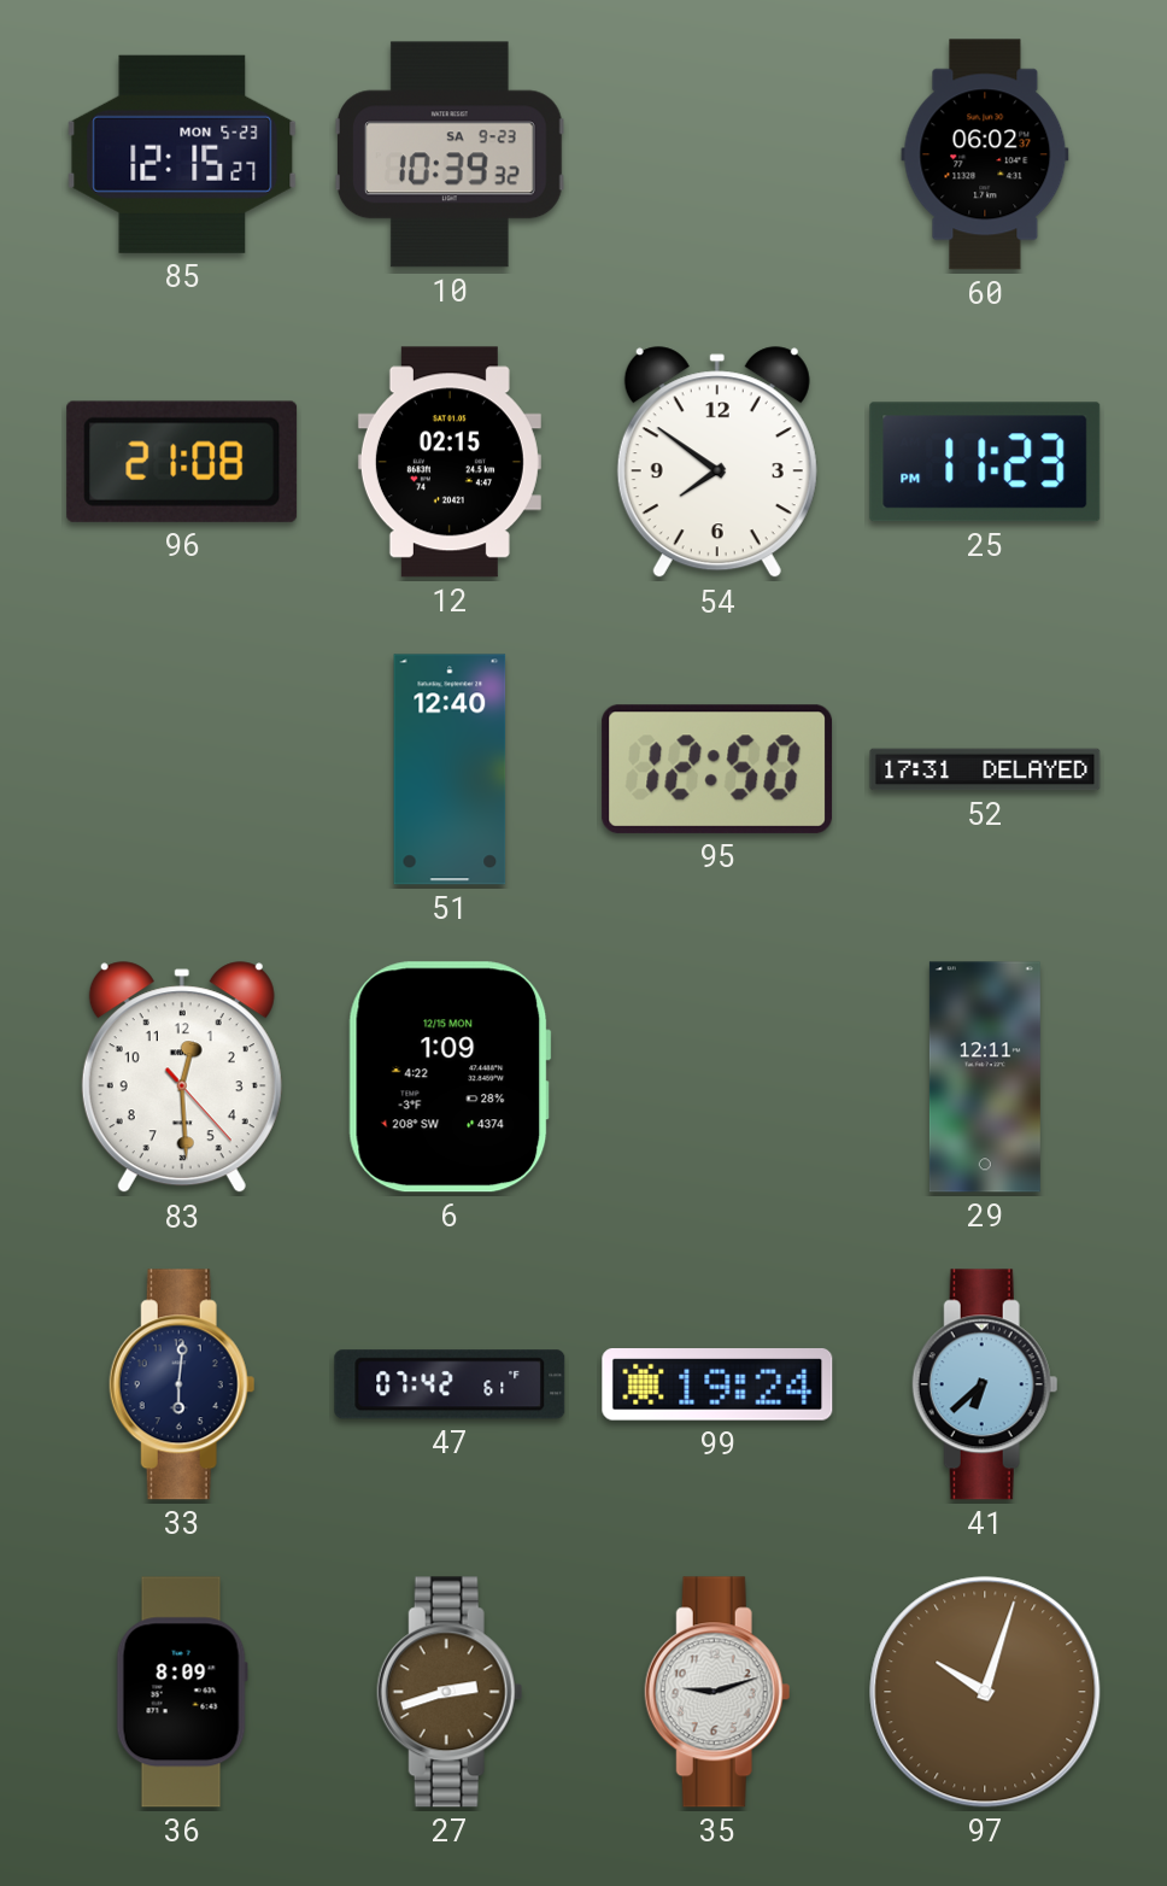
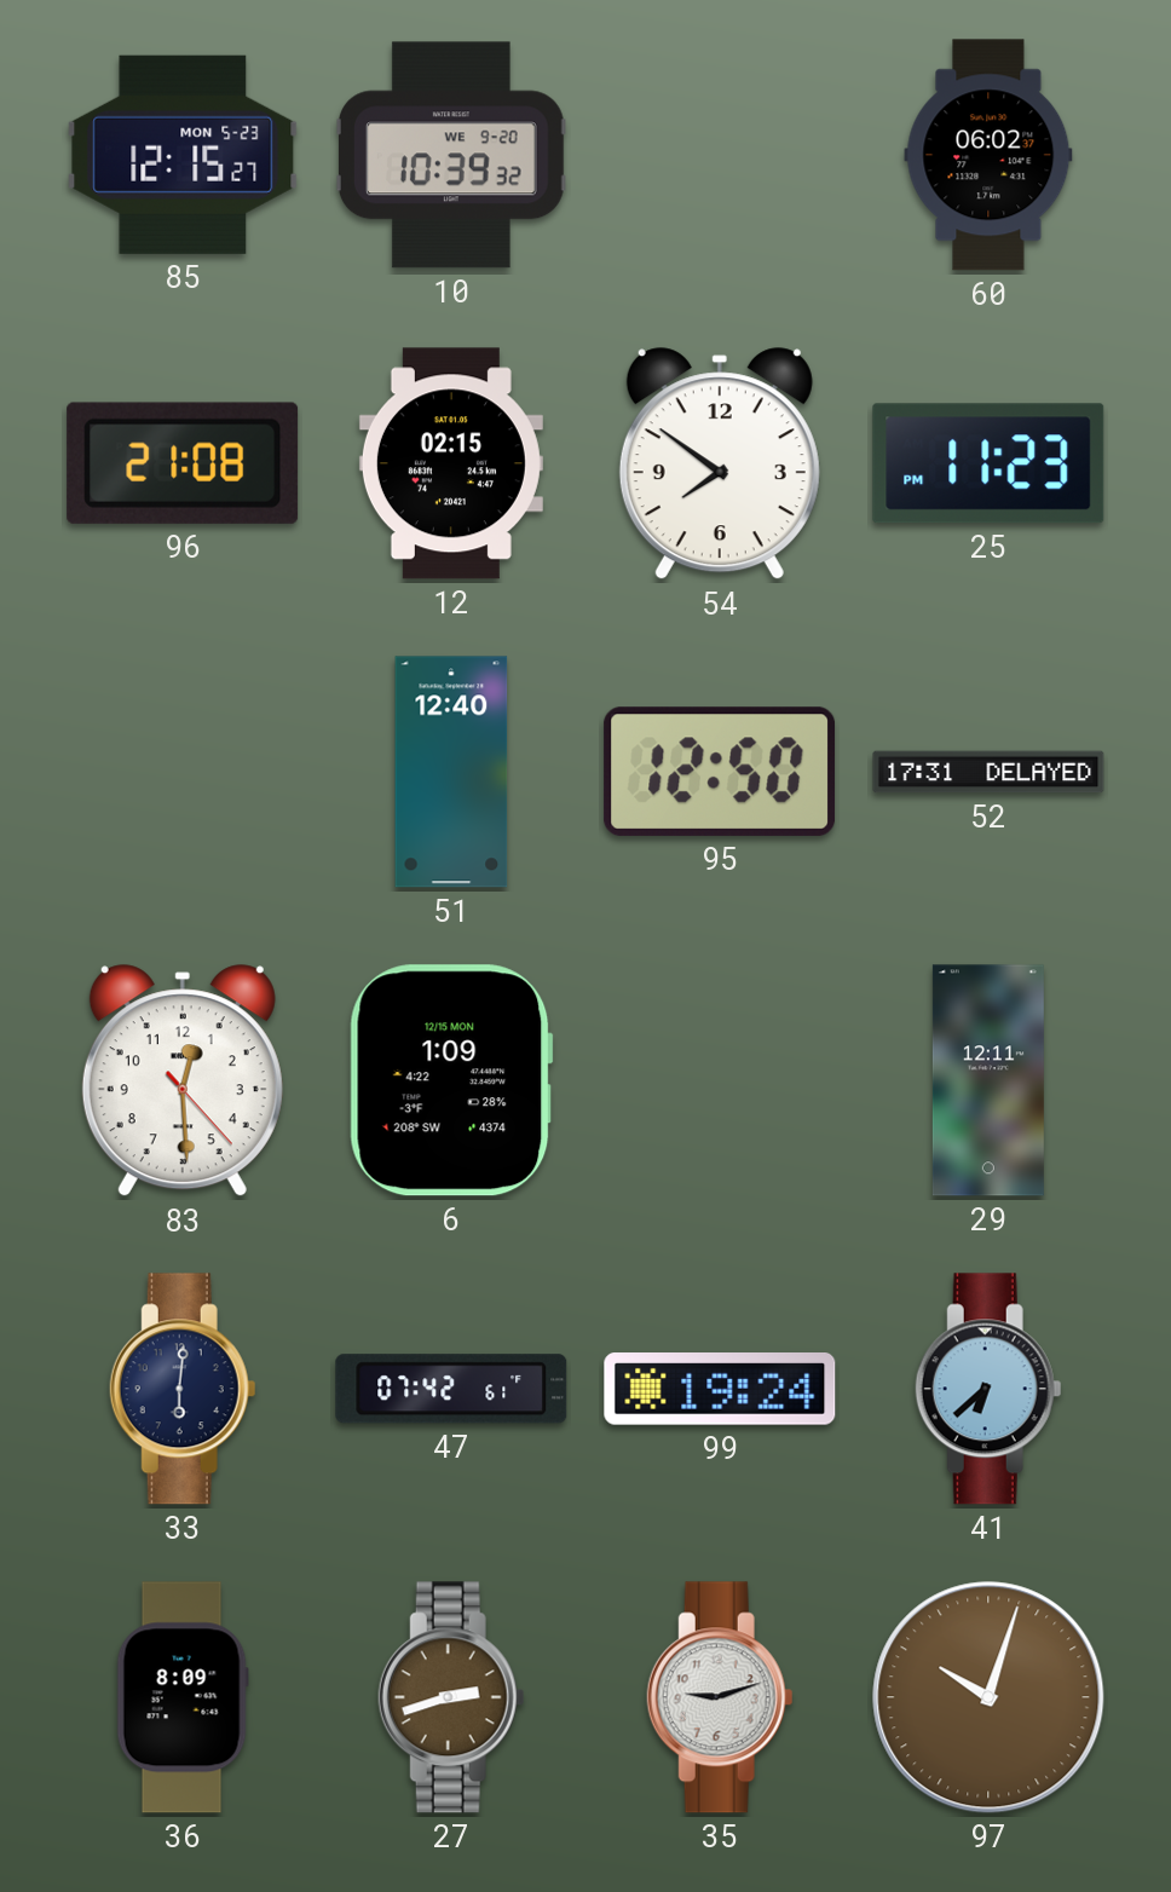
10 date: SA 9-23 -> WE 9-20
